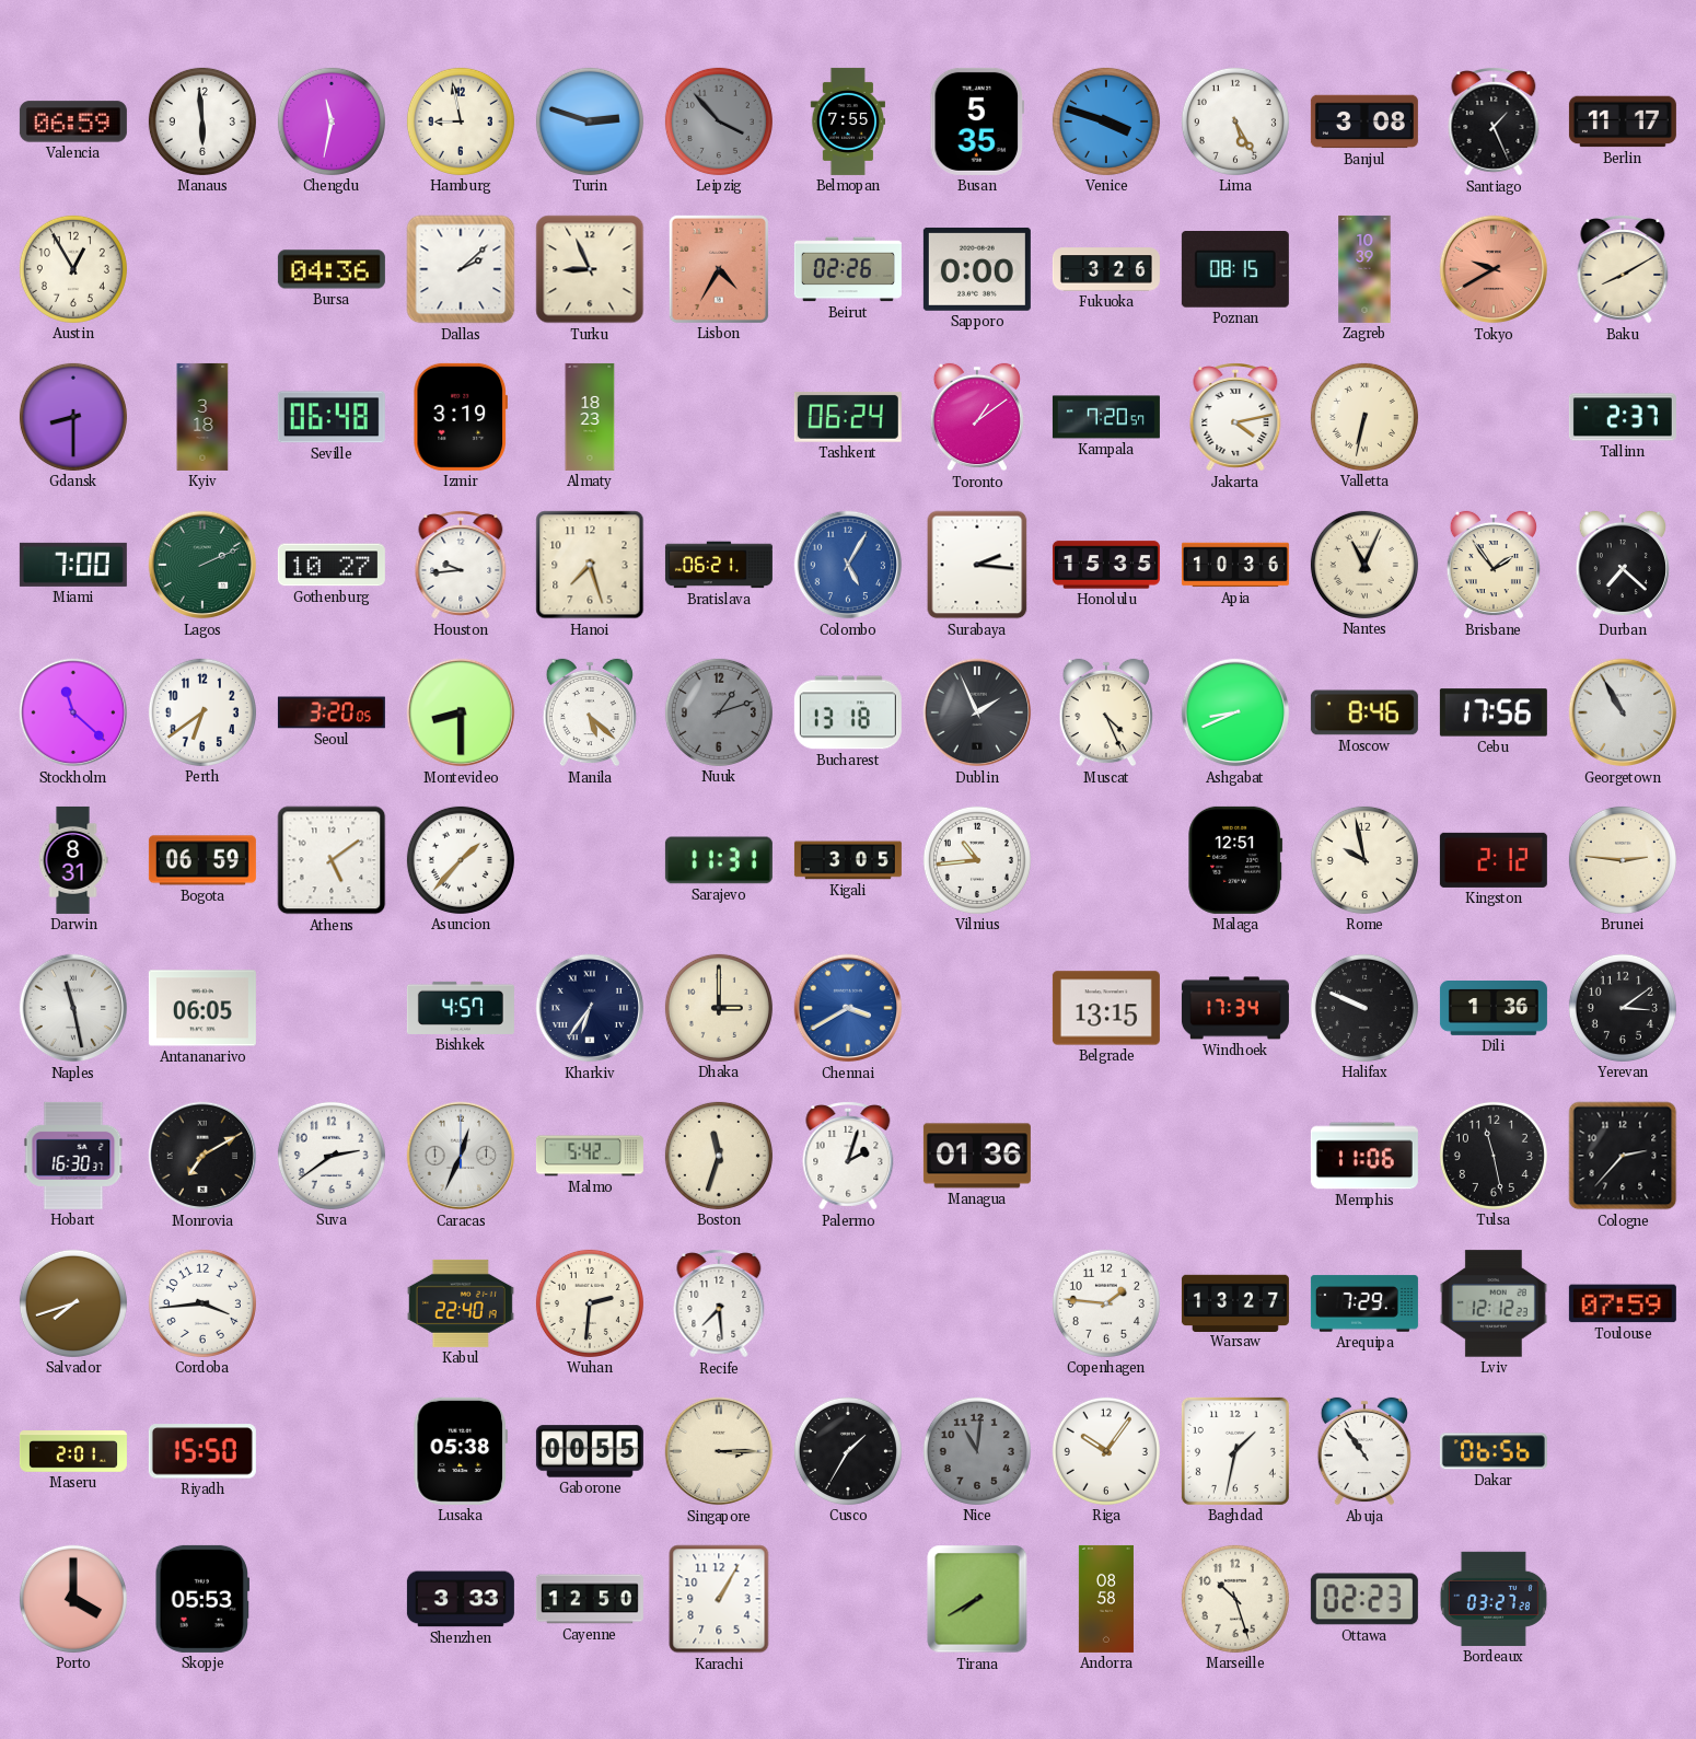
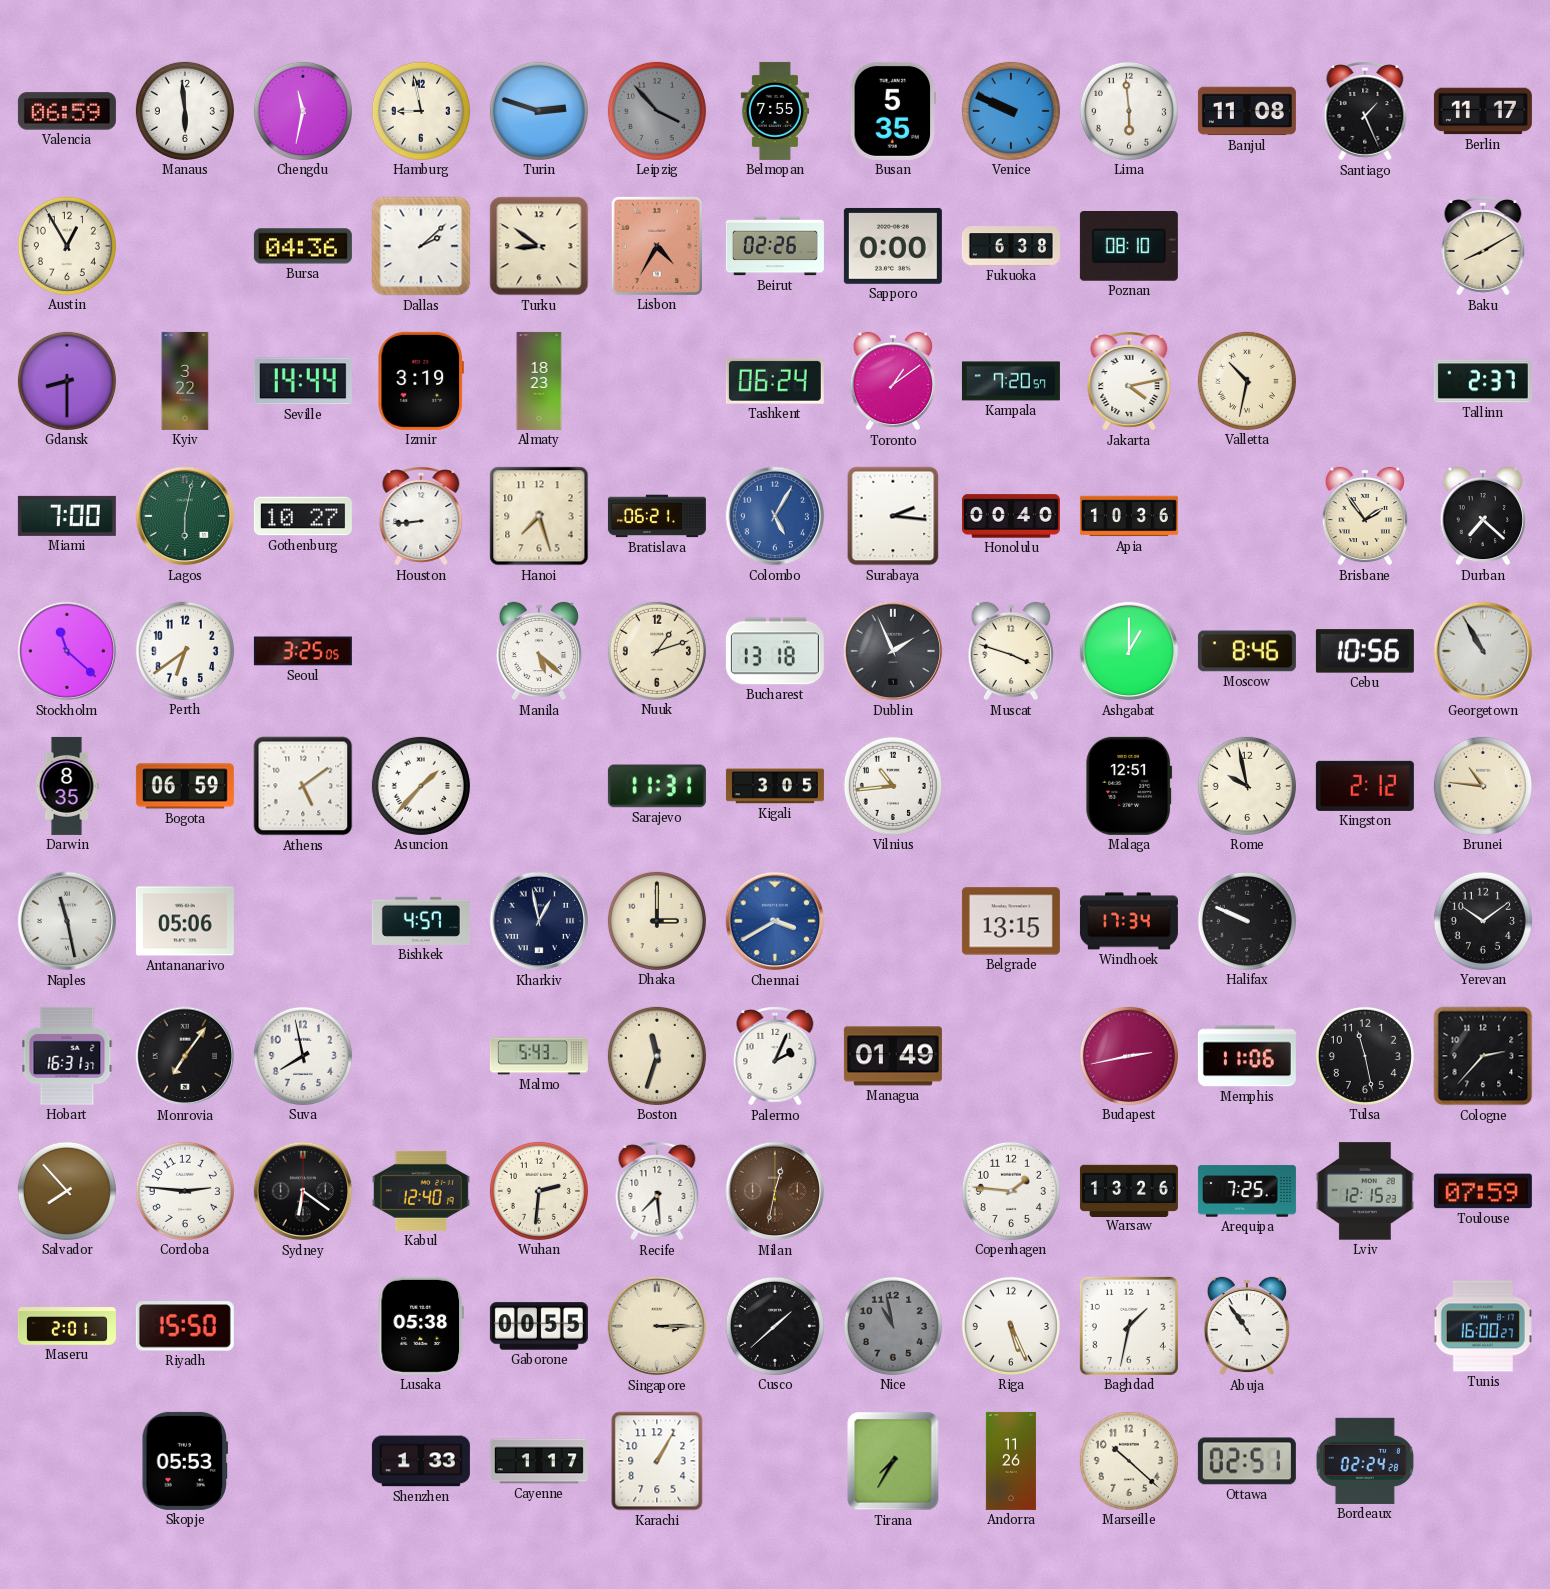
Venice: 3:48 -> 9:49
Lima: 5:25 -> 5:59
Banjul: 3:08 -> 11:08
Turku: 8:56 -> 8:51
Fukuoka: 3:26 -> 6:38
Poznan: 08:15 -> 08:10
Zagreb: 10:39 -> none
Tokyo: 9:40 -> none
Kyiv: 3:18 -> 3:22
Seville: 06:48 -> 14:44
Valletta: 6:32 -> 10:32
Lagos: 2:11 -> 6:02
Houston: 9:44 -> 8:44
Honolulu: 15:35 -> 00:40
Nantes: 11:04 -> none
Seoul: 3:20 -> 3:25
Montevideo: 8:30 -> none
Nuuk dial: grey -> cream
Muscat: 4:26 -> 3:48
Ashgabat: 8:41 -> 1:00
Cebu: 17:56 -> 10:56
Darwin: 8:31 -> 8:35
Brunei: 2:46 -> 10:46
Antananarivo: 06:05 -> 05:06
Kharkiv: 6:36 -> 12:58
Dili: 1:36 -> none
Yerevan: 3:09 -> 10:09
Hobart: 16:30 -> 16:31
Monrovia: 7:10 -> 7:06
Suva: 2:39 -> 7:58
Caracas: 12:34 -> none
Malmo: 5:42 -> 5:43
Palermo: 2:03 -> 2:04
Managua: 01:36 -> 01:49
Budapest: none -> 2:43
Salvador: 7:42 -> 7:53
Cordoba: 3:44 -> 2:46
Sydney: none -> 6:21
Kabul: 22:40 -> 12:40
Milan: none -> 12:32
Warsaw: 13:27 -> 13:26
Arequipa: 7:29 -> 7:25
Lviv: 12:12 -> 12:15
Cusco: 1:35 -> 1:38
Nice: 11:01 -> 10:58
Riga: 10:06 -> 5:26
Dakar: 06:56 -> none
Tunis: none -> 16:00
Porto: 4:00 -> none
Shenzhen: 3:33 -> 1:33
Cayenne: 12:50 -> 1:17
Tirana: 7:40 -> 7:35
Andorra: 08:58 -> 11:26
Marseille: 10:27 -> 10:22
Ottawa: 02:23 -> 02:51
Bordeaux: 03:27 -> 02:24
